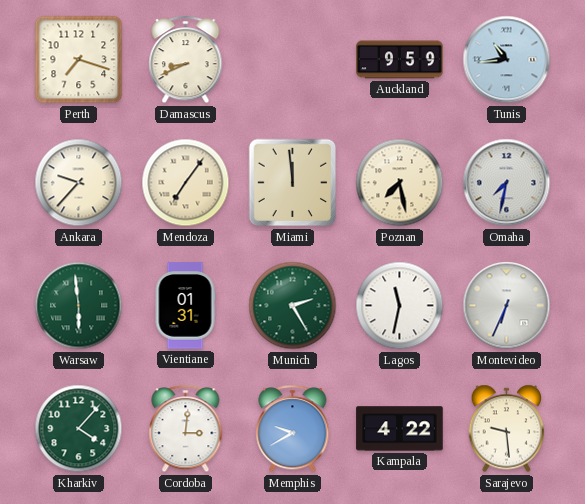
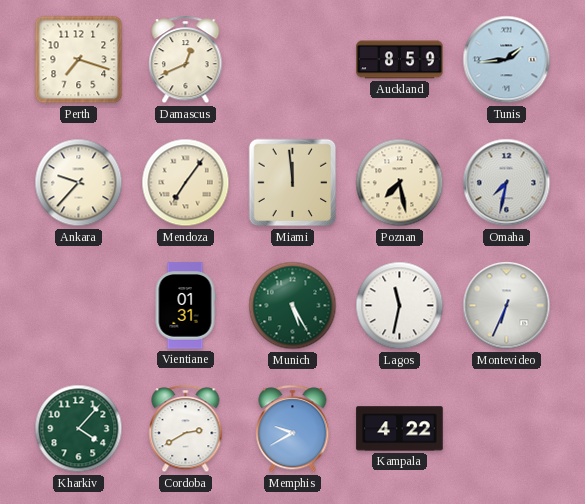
Damascus: 8:41 -> 12:41
Auckland: 9:59 -> 8:59
Tunis: 10:44 -> 1:44
Warsaw: 5:59 -> none
Munich: 2:25 -> 5:25
Cordoba: 3:01 -> 2:40
Sarajevo: 9:29 -> none
